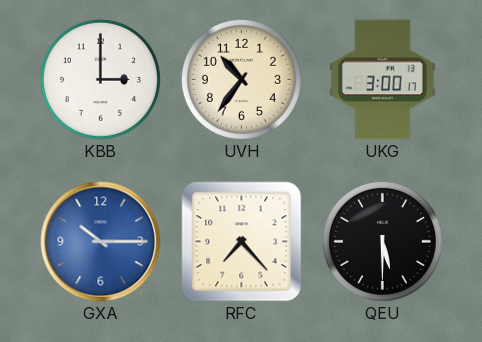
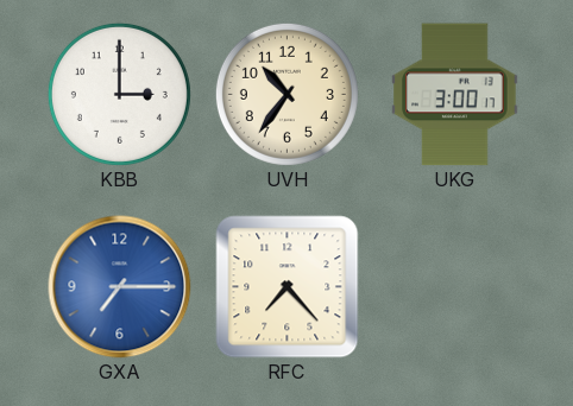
GXA: 10:15 -> 7:15
QEU: 5:30 -> none
